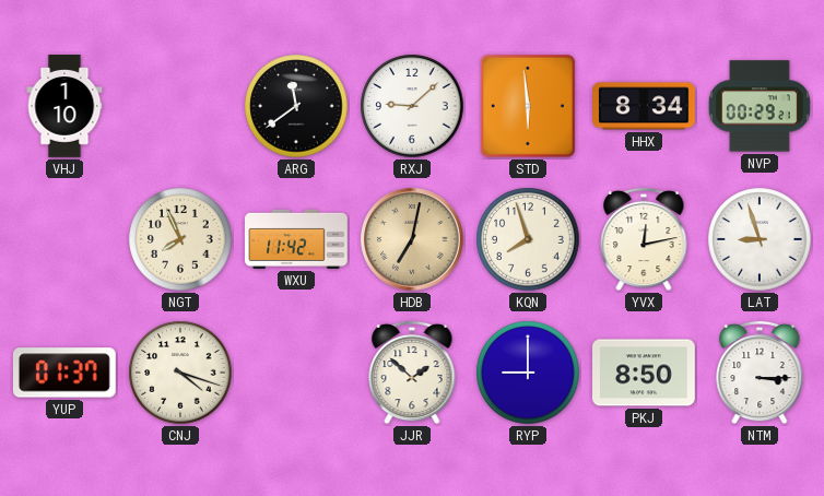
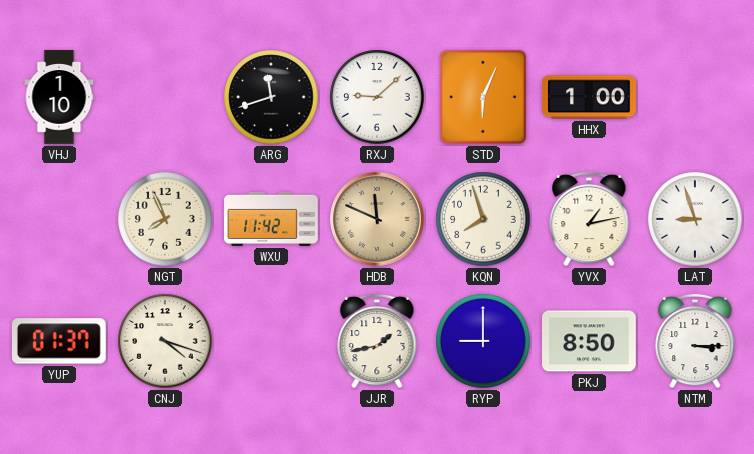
ARG: 11:39 -> 11:42
STD: 5:59 -> 6:04
HHX: 8:34 -> 1:00
NVP: 00:29 -> none
HDB: 7:02 -> 11:49
YVX: 12:13 -> 1:13
JJR: 1:52 -> 1:43
